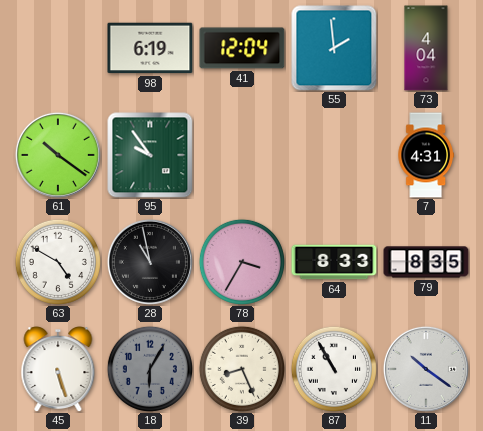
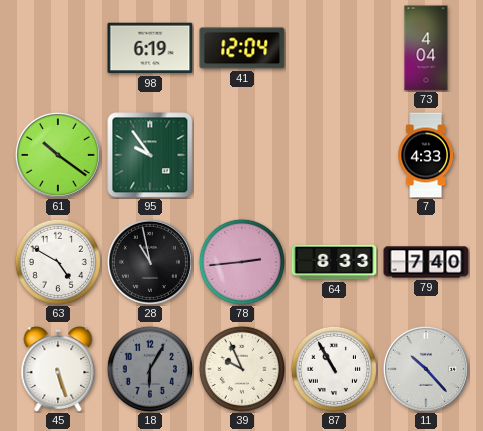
55: 1:59 -> none
7: 4:31 -> 4:33
78: 3:35 -> 2:44
79: 8:35 -> 7:40
39: 8:26 -> 9:56
11: 10:21 -> 10:23
